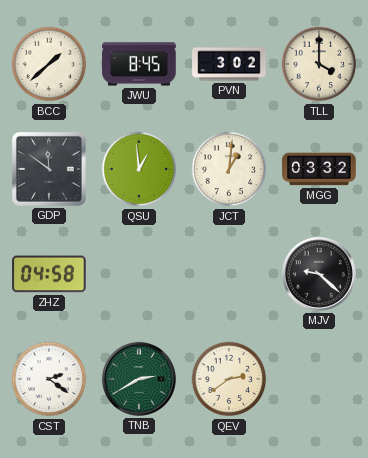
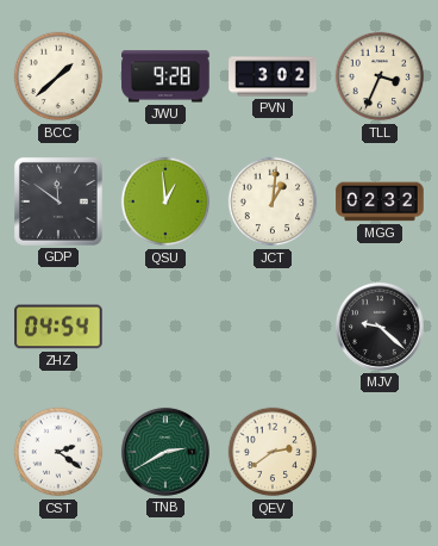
JWU: 8:45 -> 9:28
TLL: 4:00 -> 3:34
MGG: 03:32 -> 02:32
ZHZ: 04:58 -> 04:54
